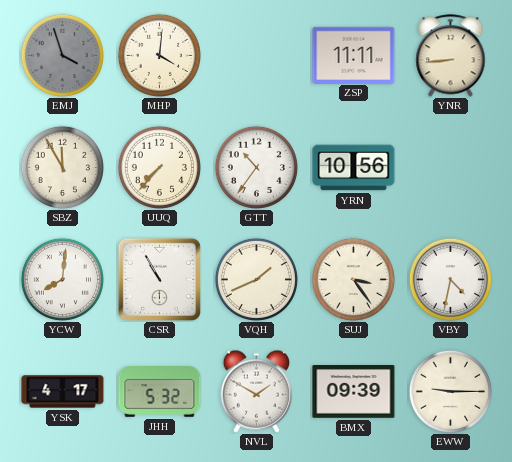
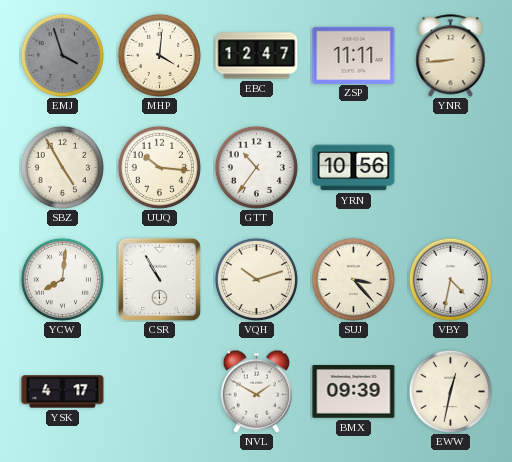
EBC: none -> 12:47
SBZ: 11:55 -> 4:55
UUQ: 7:37 -> 10:16
VQH: 1:41 -> 10:12
SUJ: 3:24 -> 3:23
JHH: 5:32 -> none
EWW: 9:15 -> 12:32
